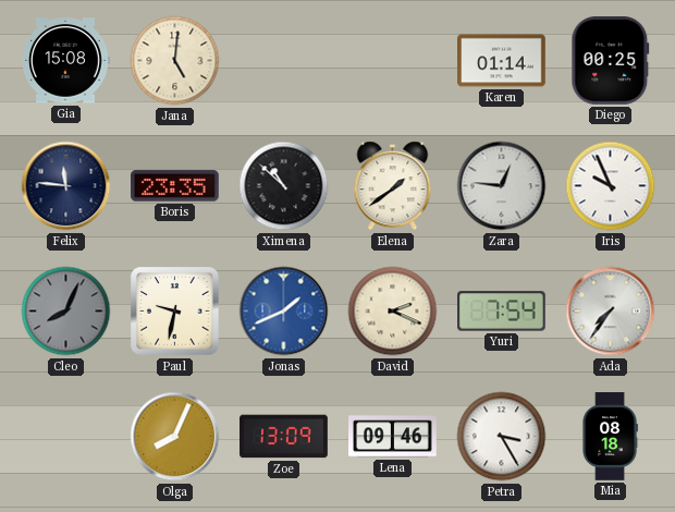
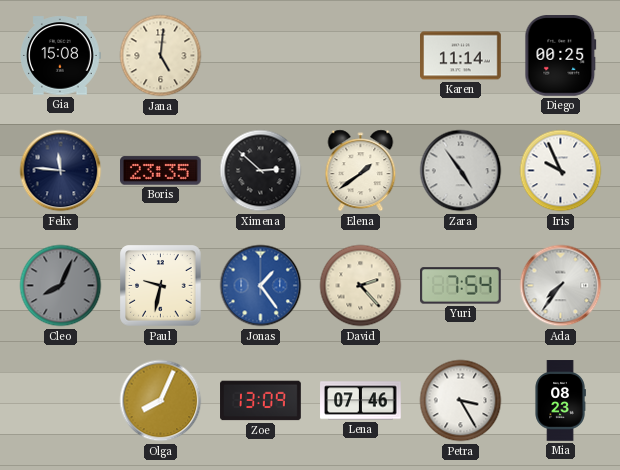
Karen: 01:14 -> 11:14
Ximena: 10:52 -> 2:52
Zara: 12:46 -> 4:54
Jonas: 1:41 -> 1:24
David: 2:19 -> 2:23
Lena: 09:46 -> 07:46
Mia: 08:18 -> 08:23
